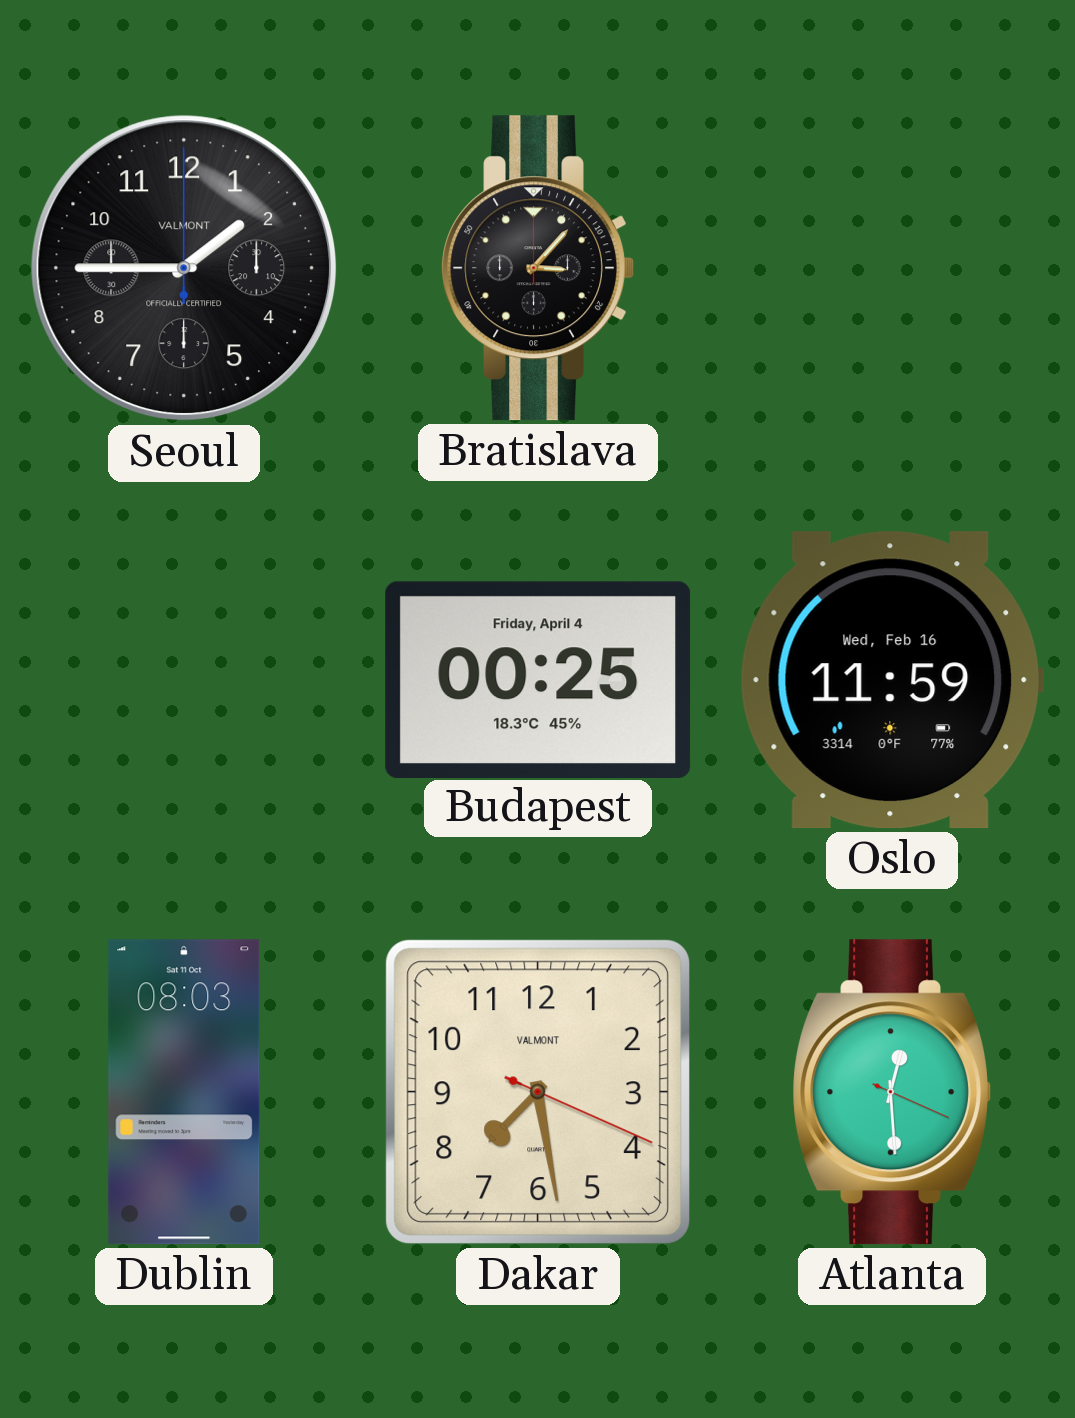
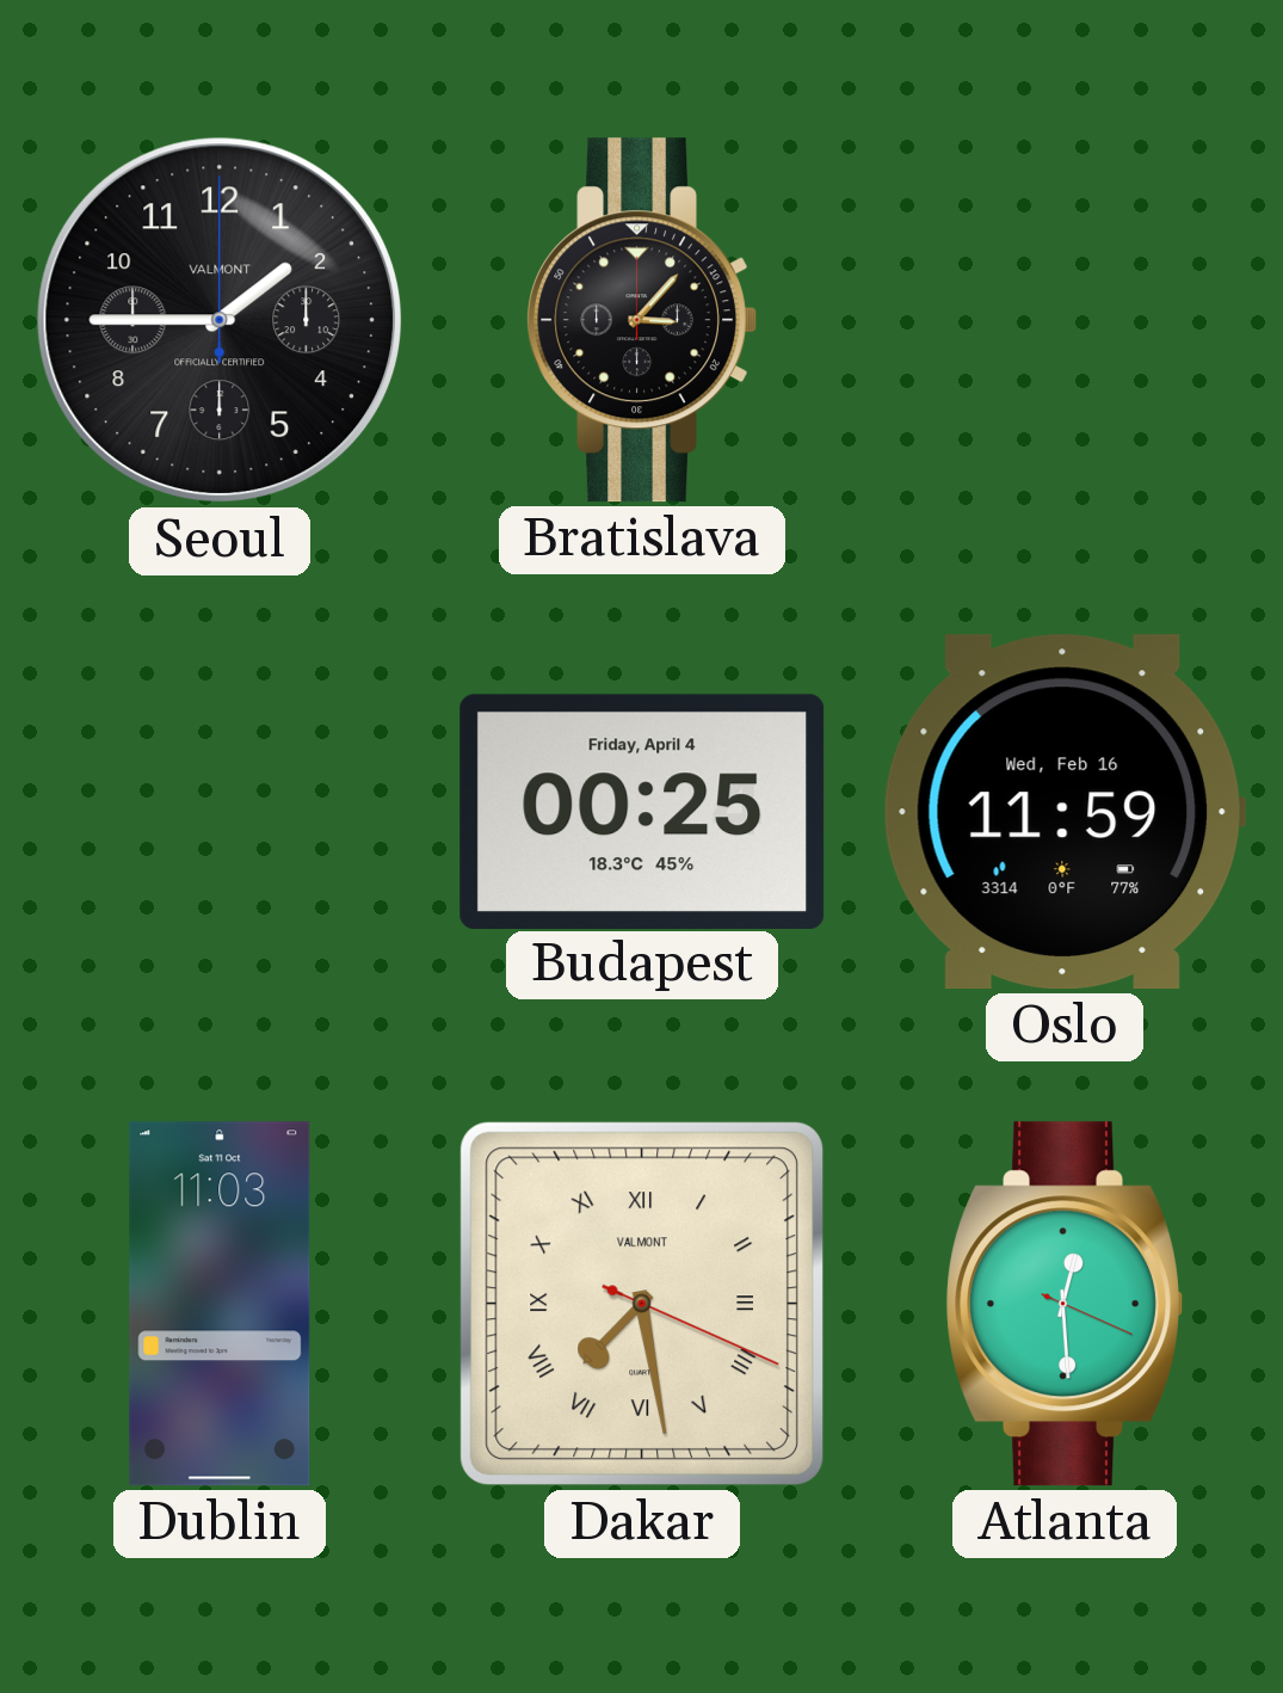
Dublin: 08:03 -> 11:03
Dakar numerals: Arabic -> Roman
